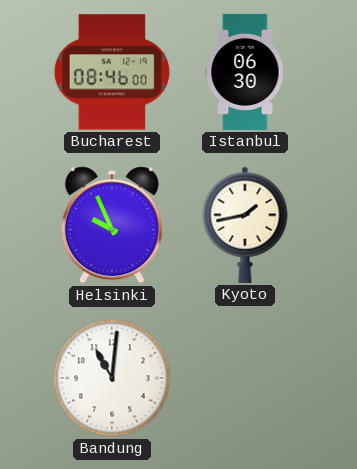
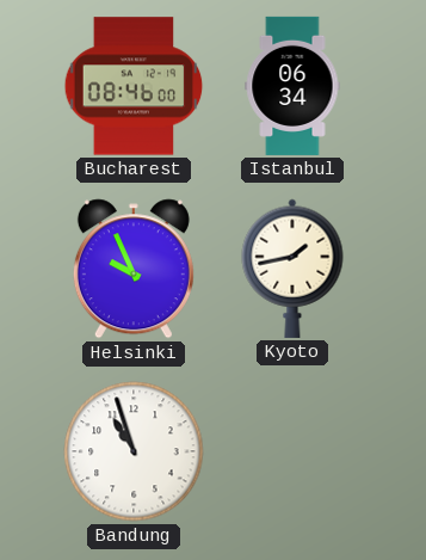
Istanbul: 06:30 -> 06:34
Bandung: 11:01 -> 10:57
